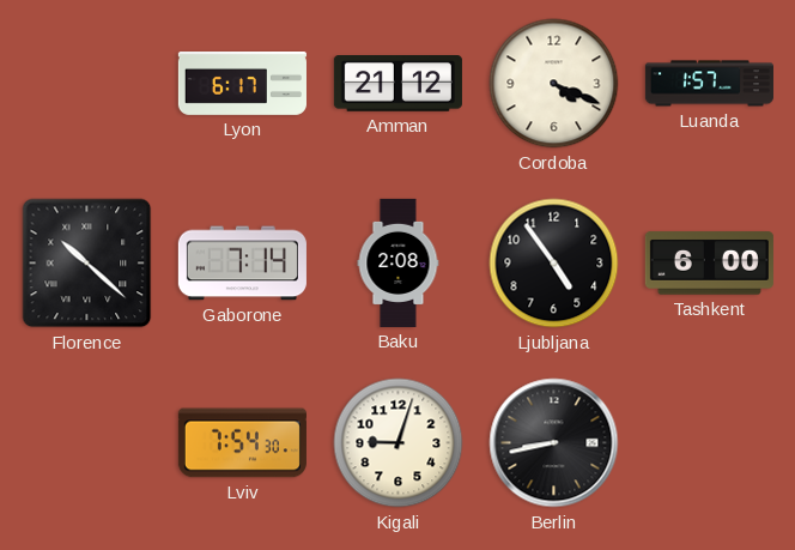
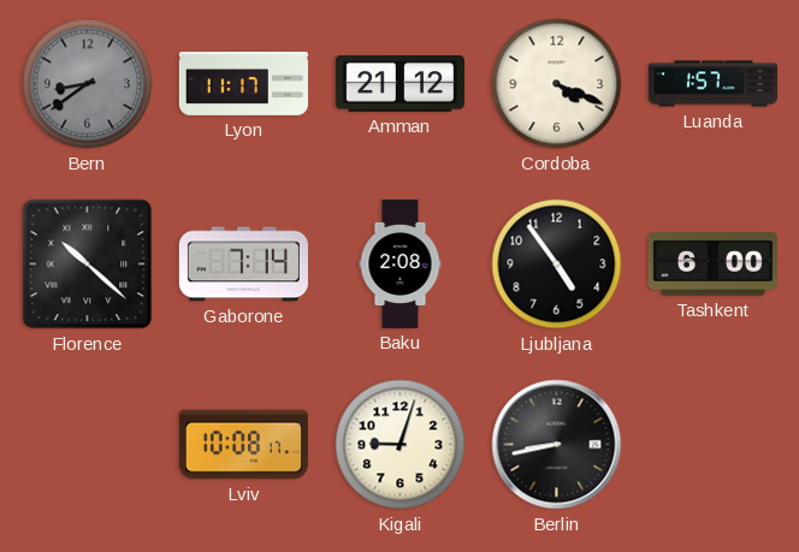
Bern: none -> 8:39
Lyon: 6:17 -> 11:17
Lviv: 7:54 -> 10:08
